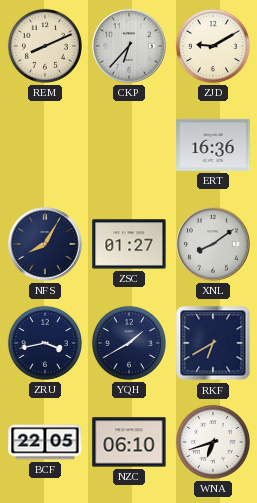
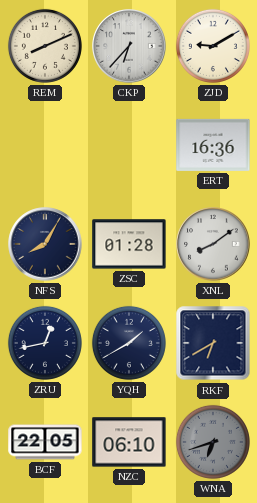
ZSC: 01:27 -> 01:28
ZRU: 3:43 -> 12:43
WNA dial: white -> grey
